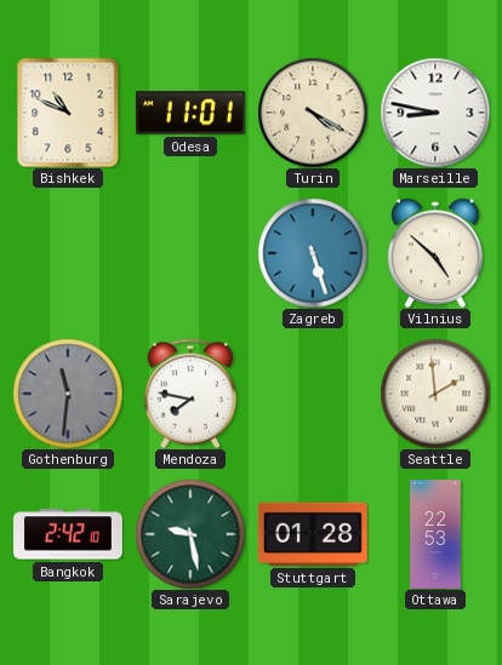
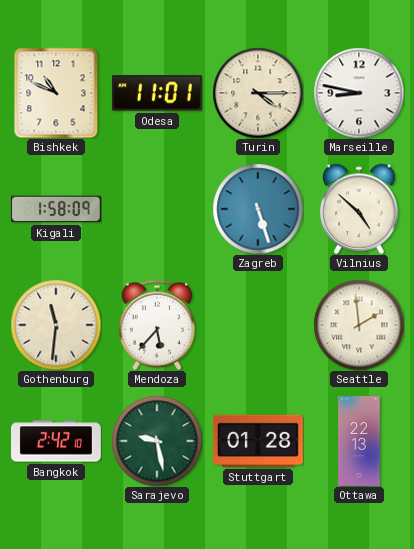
Turin: 4:20 -> 4:15
Kigali: none -> 1:58
Gothenburg dial: grey -> cream
Mendoza: 7:47 -> 5:37
Ottawa: 22:53 -> 22:13
